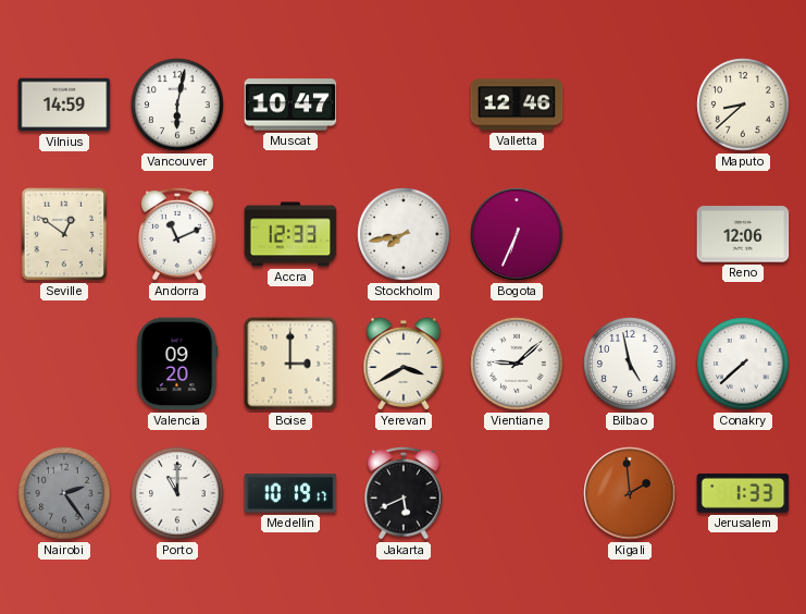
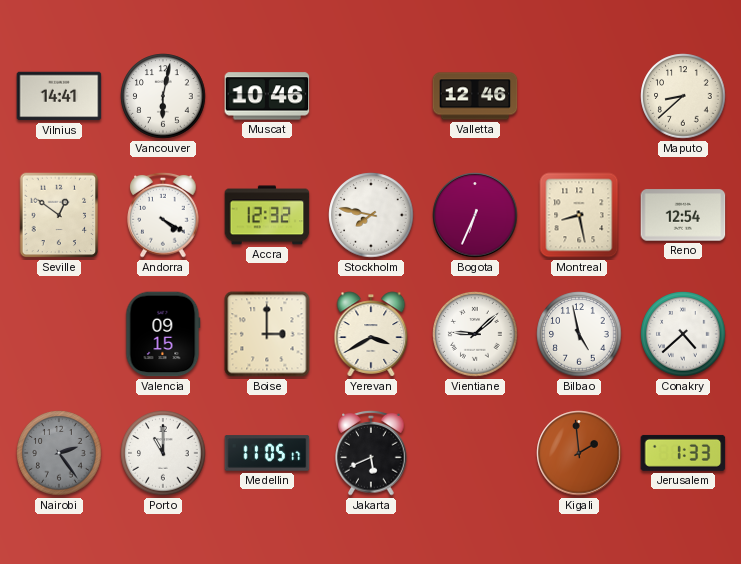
Vilnius: 14:59 -> 14:41
Muscat: 10:47 -> 10:46
Andorra: 11:11 -> 4:20
Accra: 12:33 -> 12:32
Stockholm: 7:43 -> 7:47
Montreal: none -> 8:28
Reno: 12:06 -> 12:54
Valencia: 09:20 -> 09:15
Conakry: 7:38 -> 4:38
Medellin: 10:19 -> 11:05
